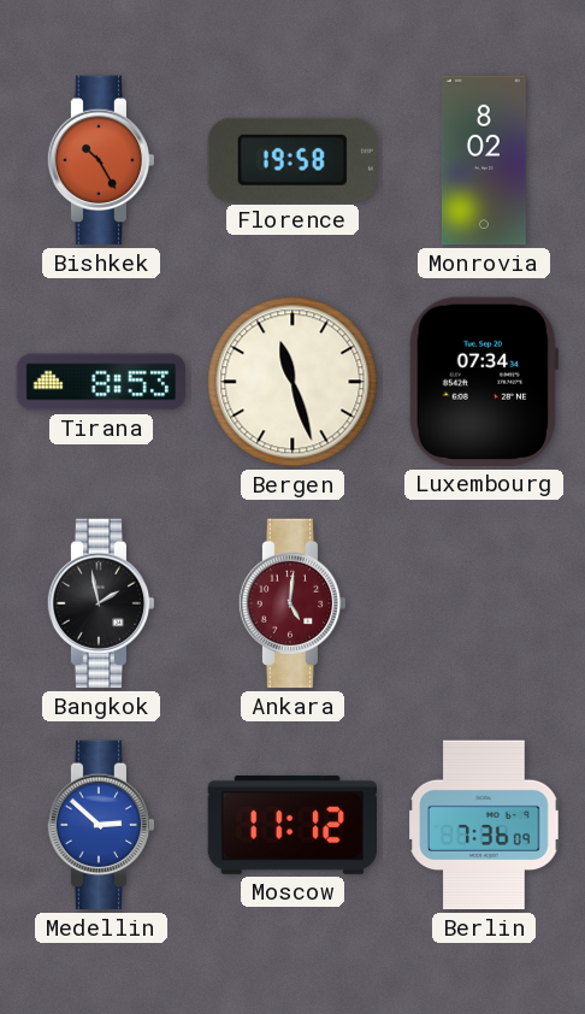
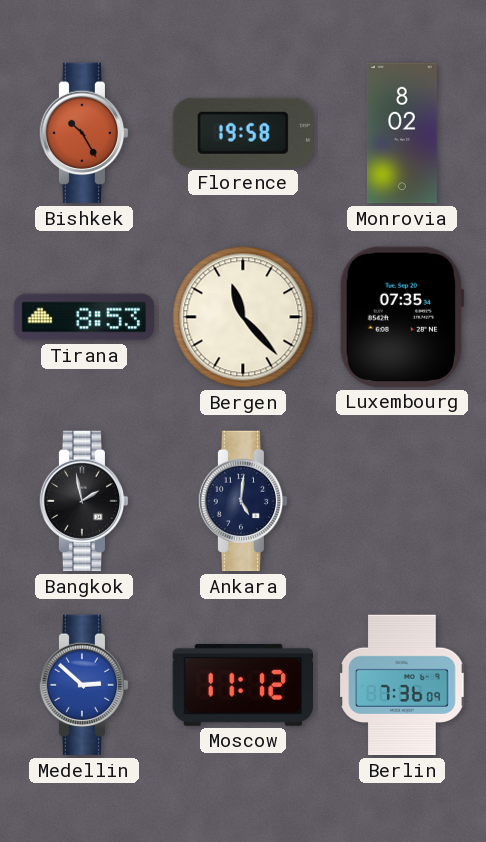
Bergen: 11:27 -> 11:23
Luxembourg: 07:34 -> 07:35
Ankara dial: burgundy -> navy
